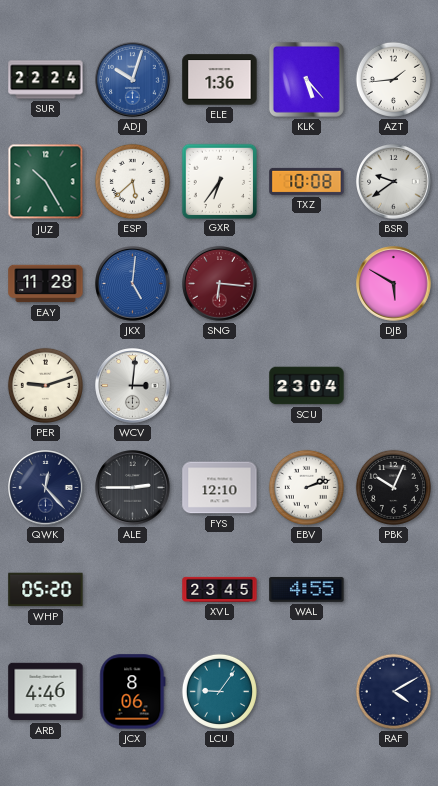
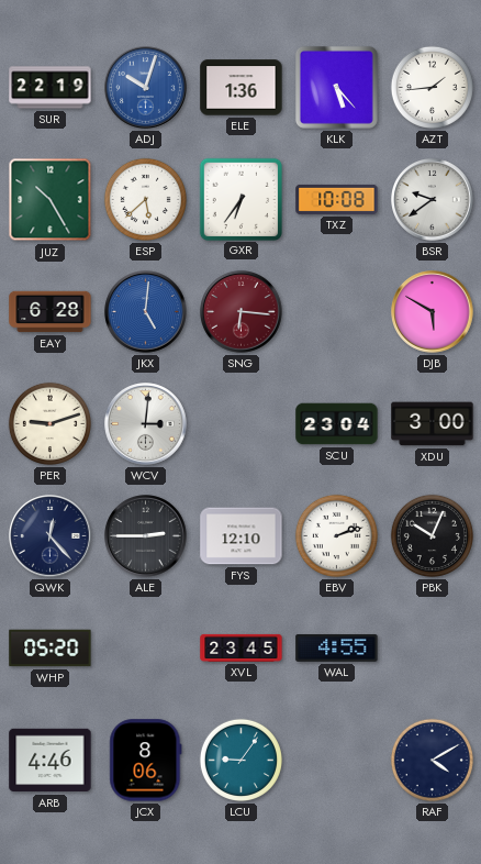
SUR: 22:24 -> 22:19
EAY: 11:28 -> 6:28
XDU: none -> 3:00
